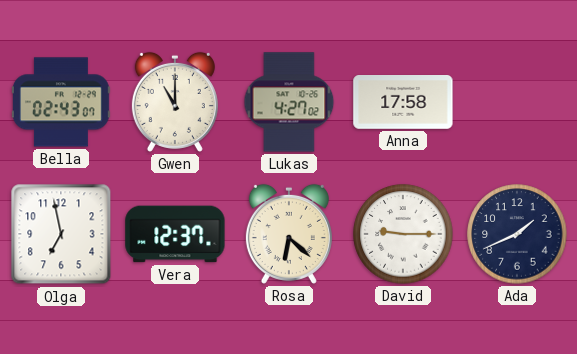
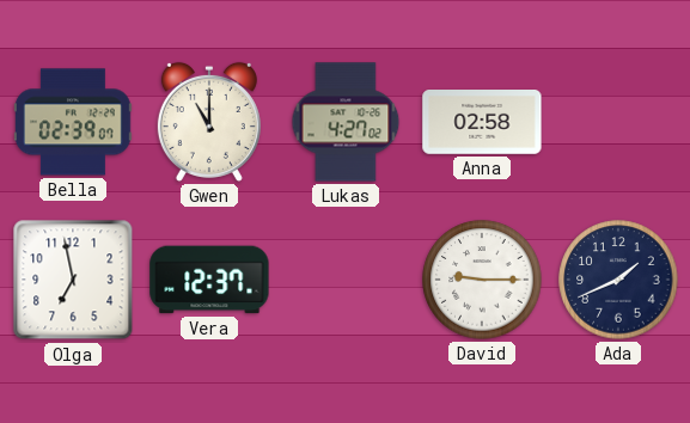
Bella: 02:43 -> 02:39
Anna: 17:58 -> 02:58
Rosa: 6:22 -> none
